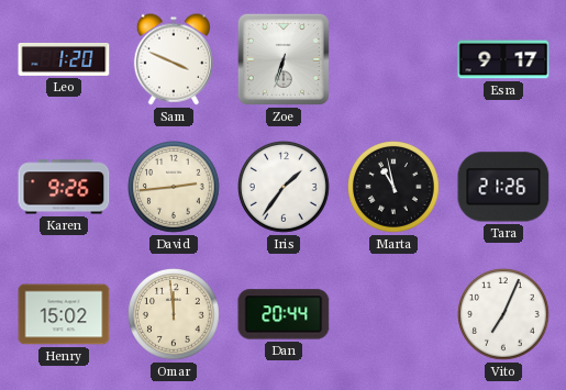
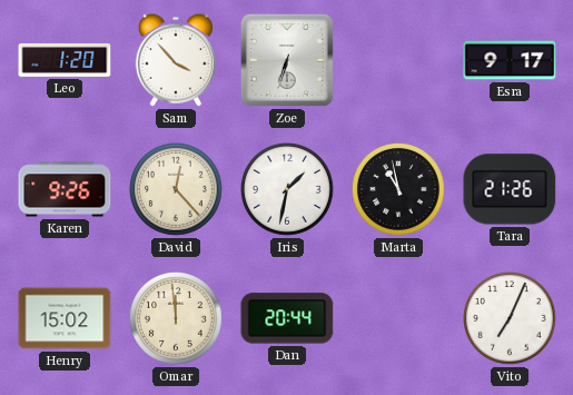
Sam: 3:49 -> 3:53
David: 2:44 -> 12:23
Iris: 1:36 -> 1:32
